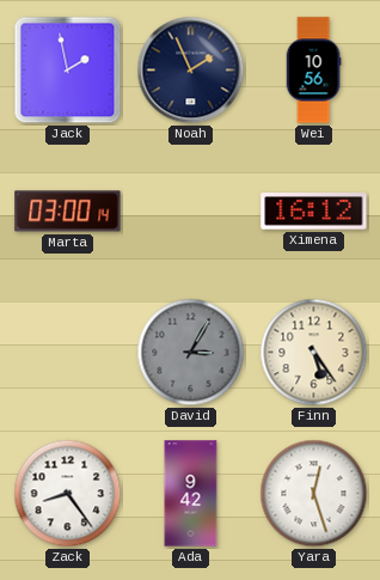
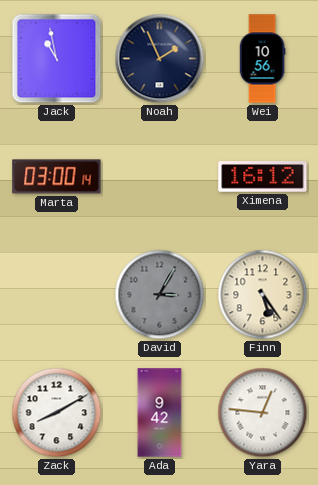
Jack: 1:58 -> 10:58
Zack: 8:24 -> 8:10
Yara: 12:27 -> 12:46
